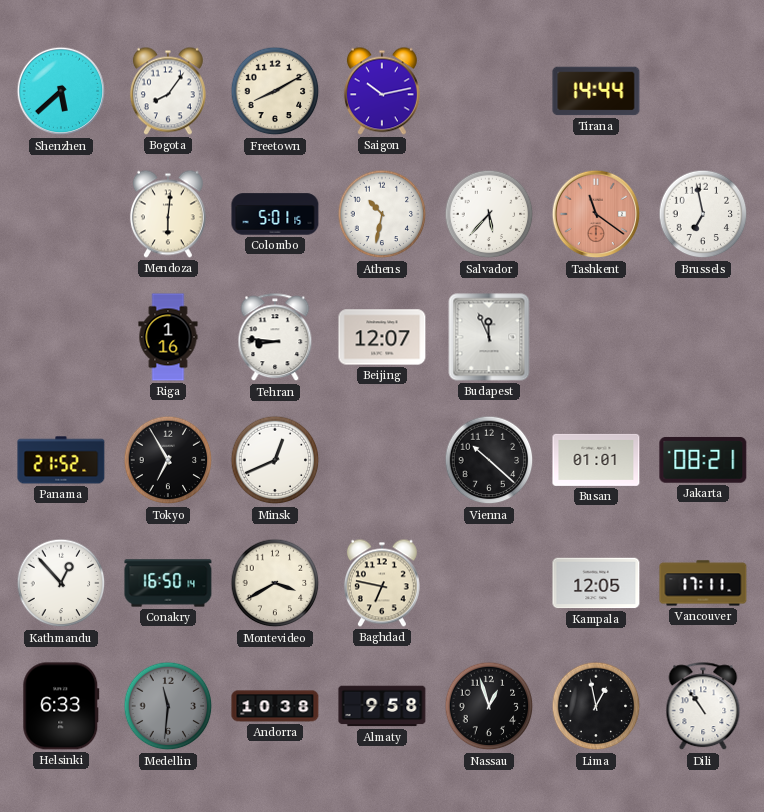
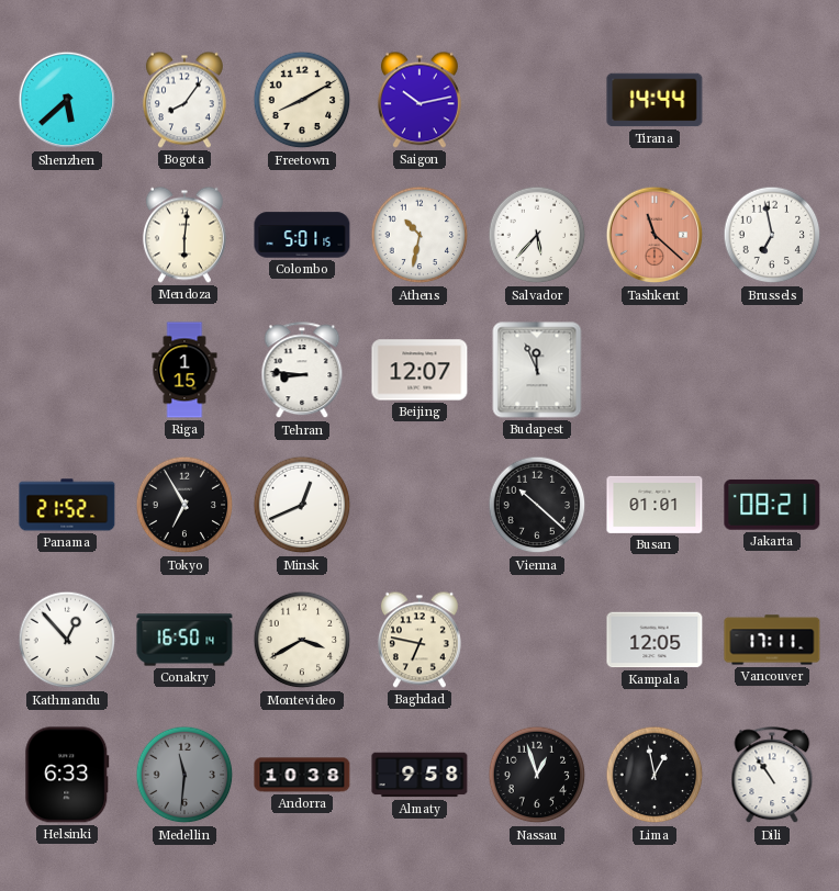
Tashkent: 11:21 -> 11:22
Riga: 1:16 -> 1:15
